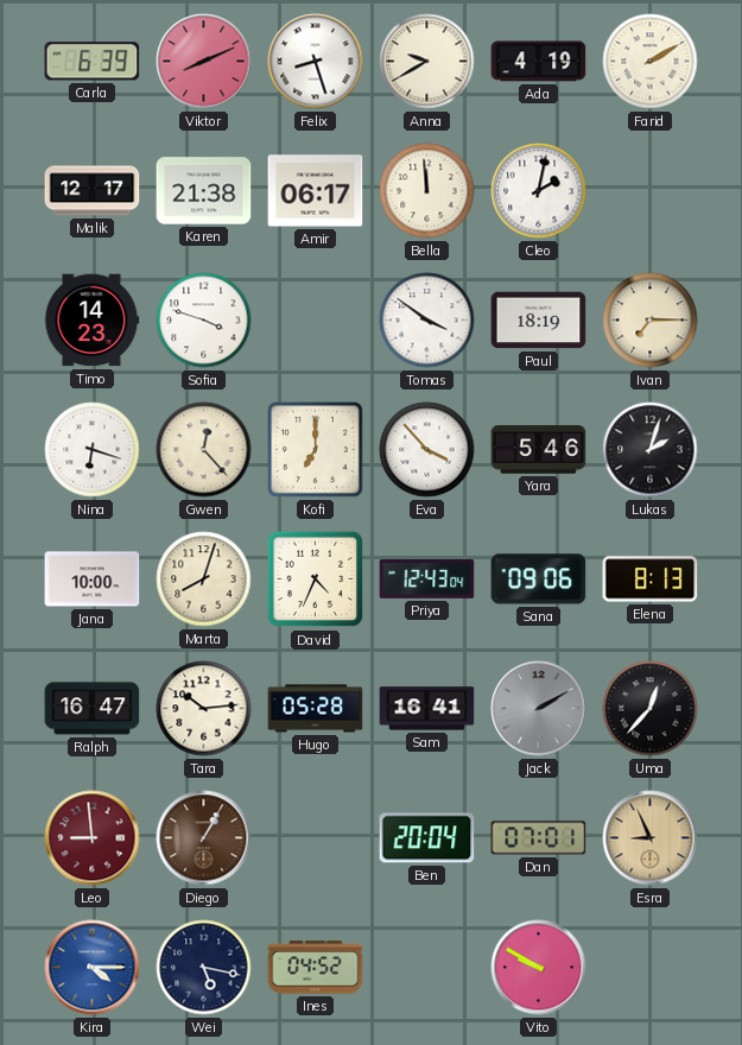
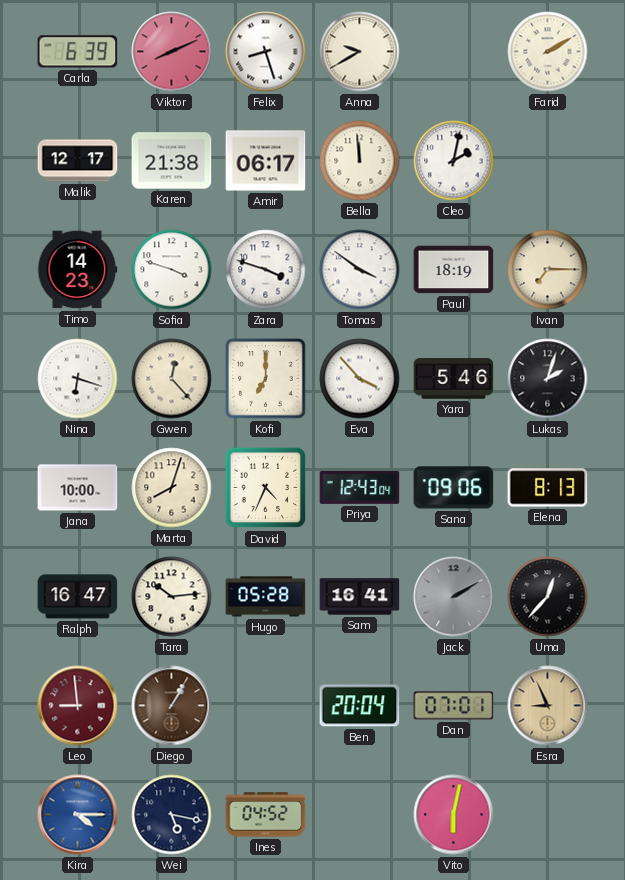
Ada: 4:19 -> none
Zara: none -> 3:48
Vito: 9:50 -> 6:02
